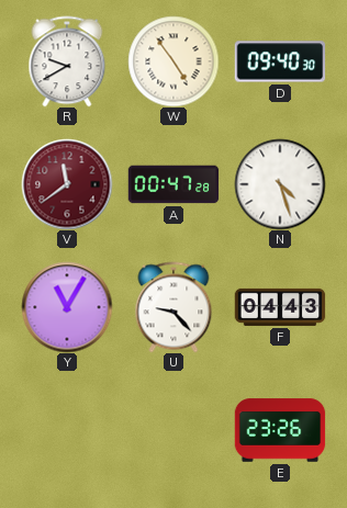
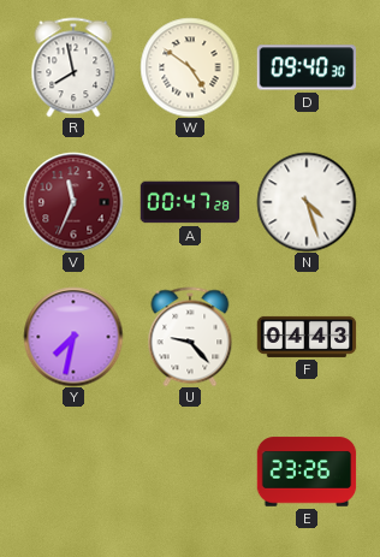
R: 9:40 -> 7:58
W: 4:54 -> 4:51
V: 11:39 -> 11:34
Y: 11:05 -> 7:32
